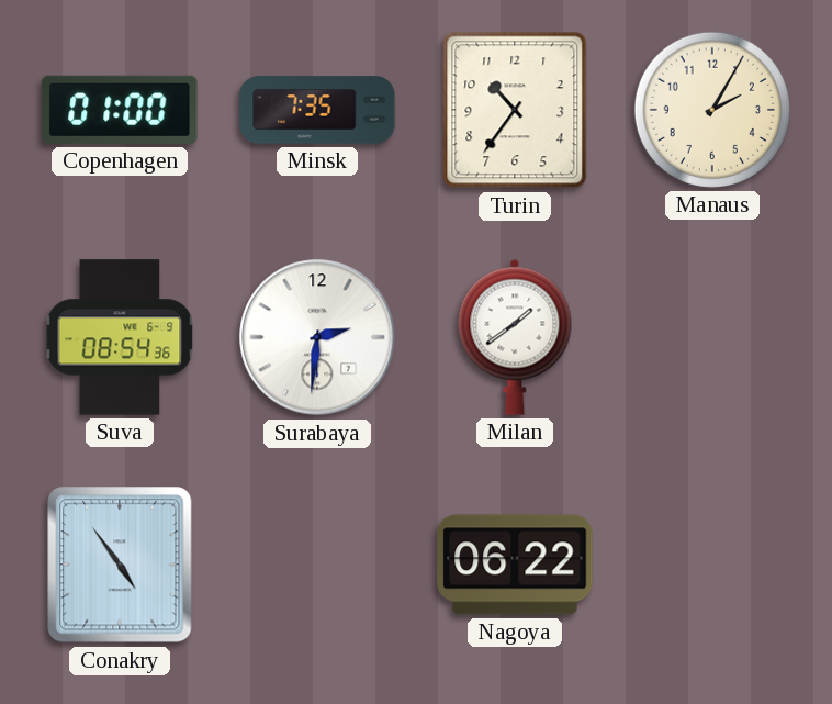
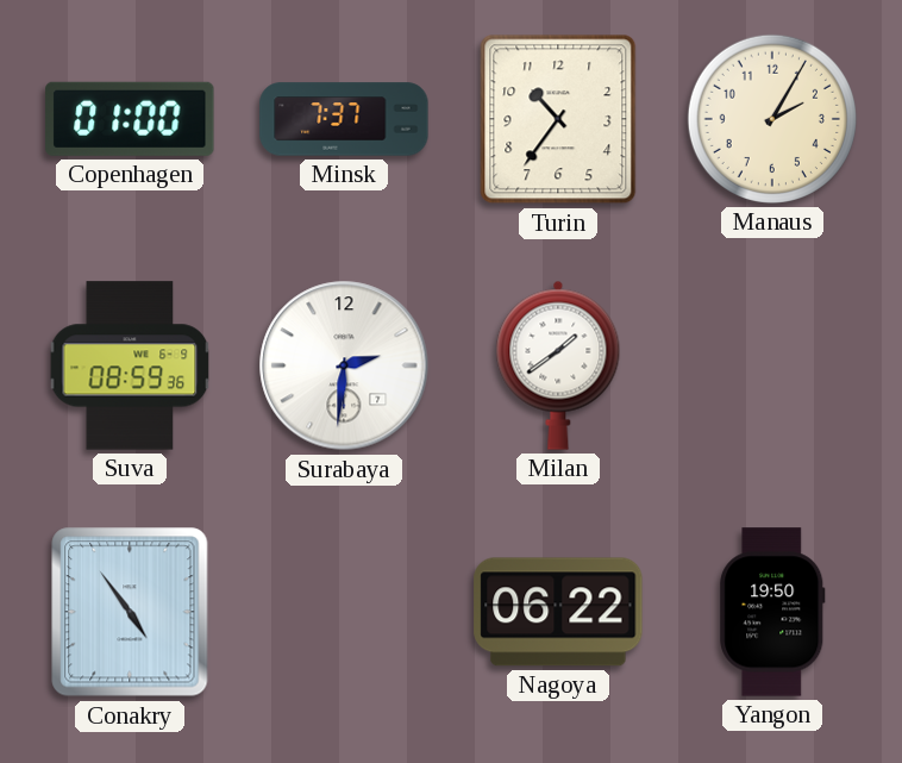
Minsk: 7:35 -> 7:37
Suva: 08:54 -> 08:59
Yangon: none -> 19:50
